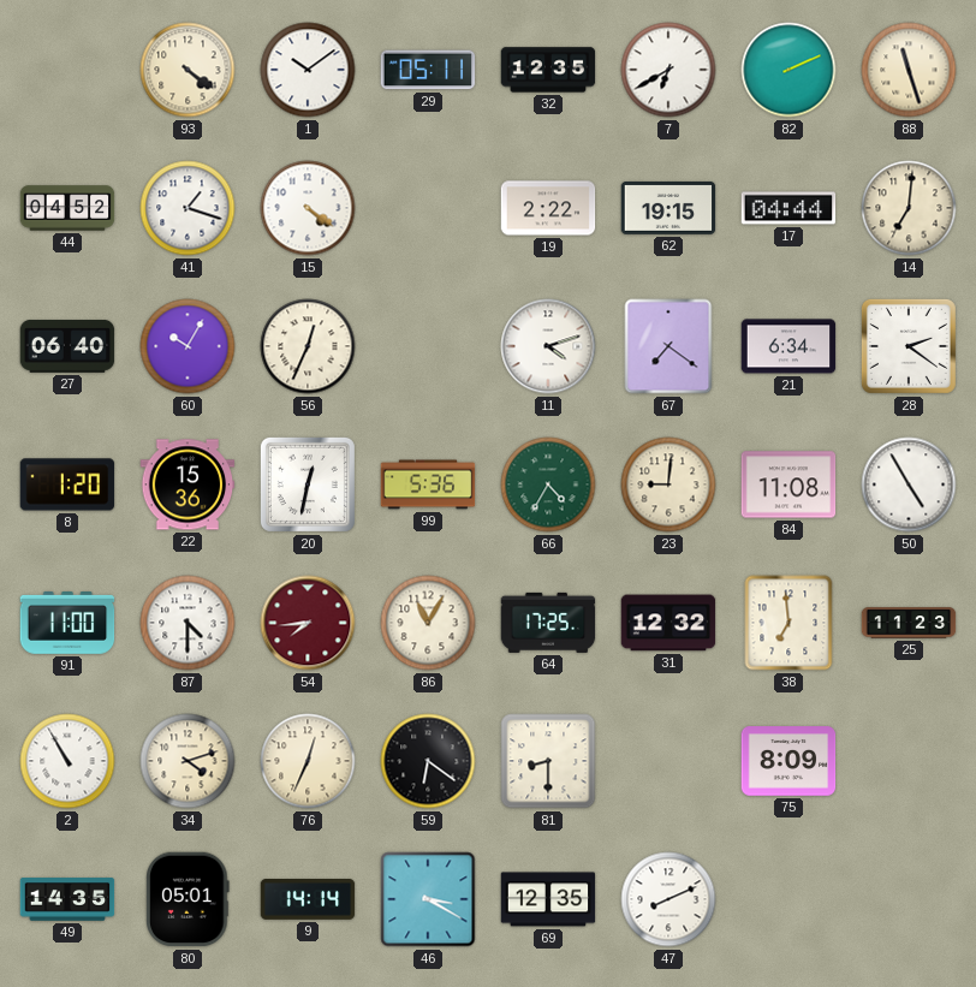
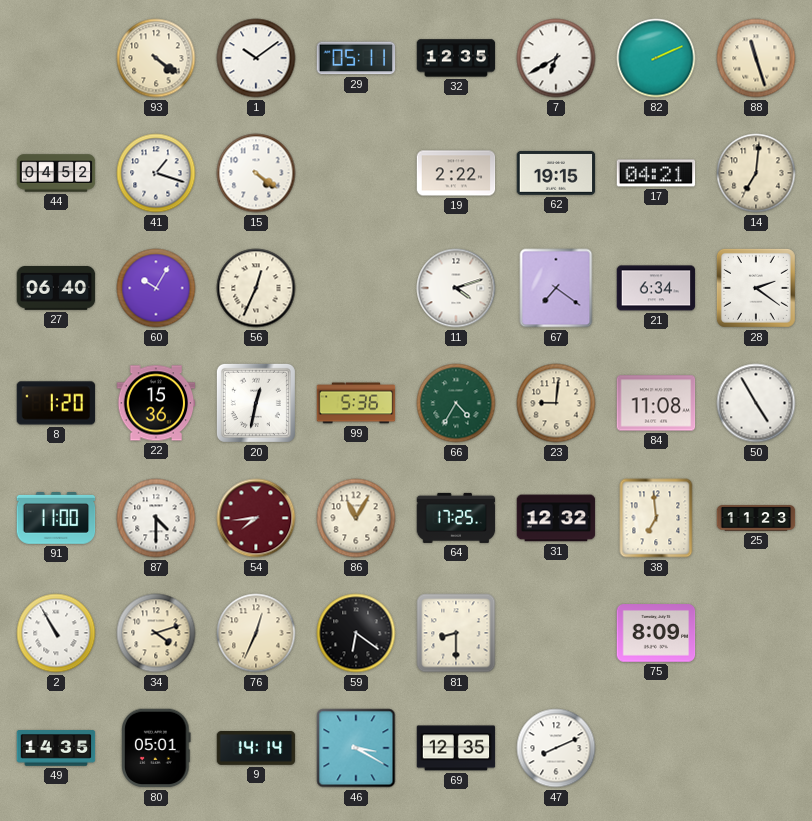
17: 04:44 -> 04:21
